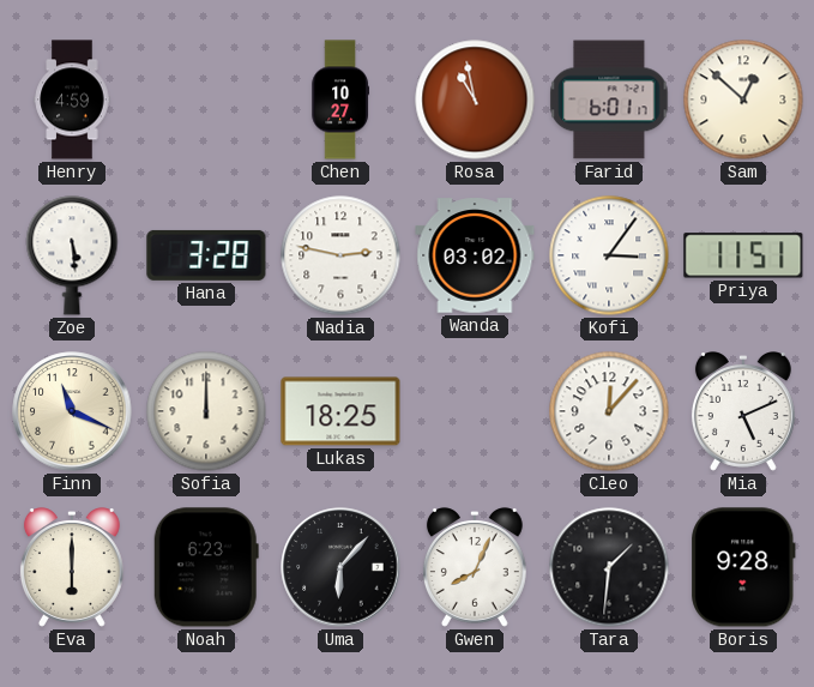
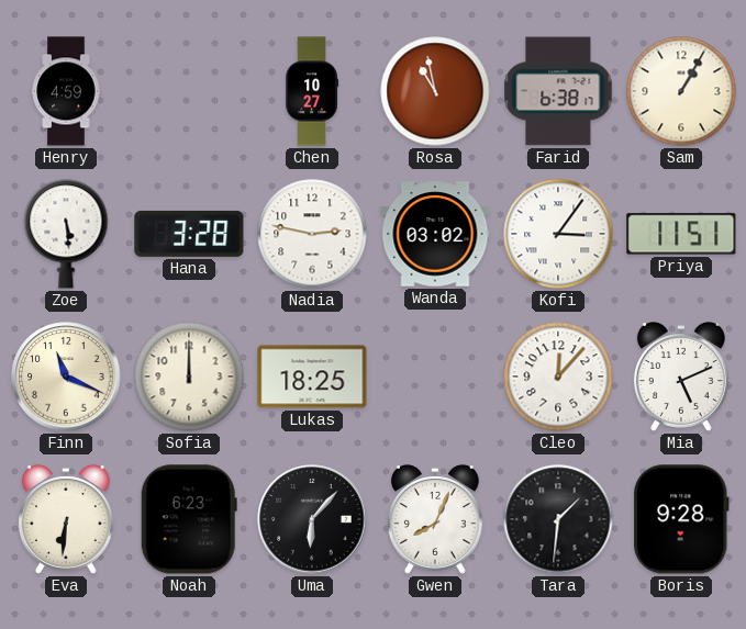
Farid: 6:01 -> 6:38
Sam: 12:52 -> 1:05
Eva: 6:00 -> 6:31
